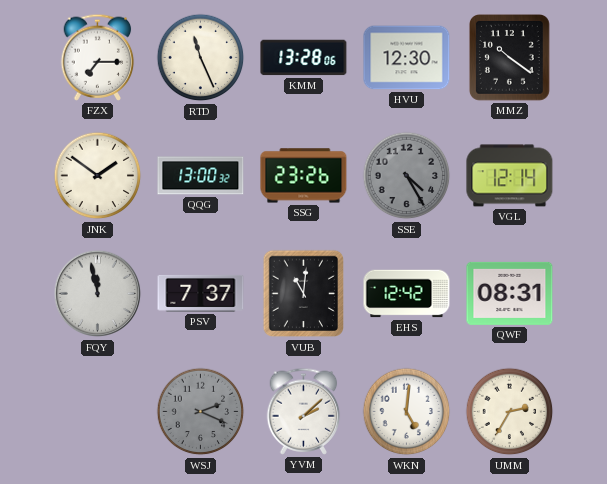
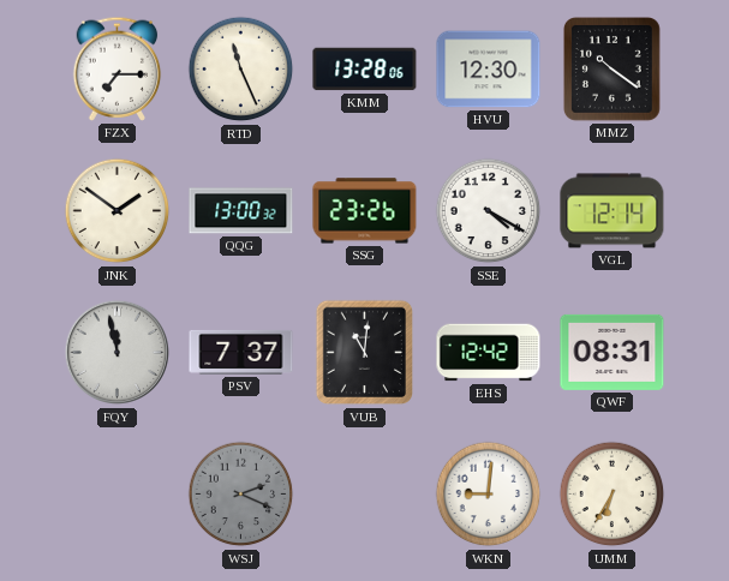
SSE: 4:25 -> 4:20
SSE dial: grey -> white
YVM: 2:08 -> none
WKN: 5:01 -> 9:01
UMM: 2:35 -> 6:35
